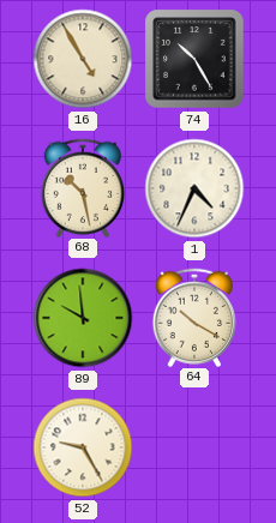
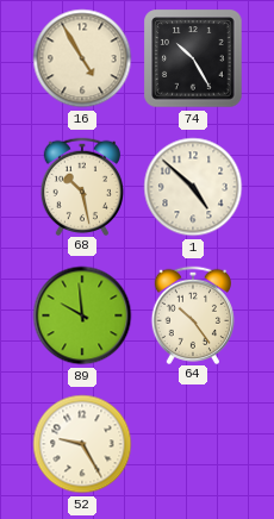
1: 4:34 -> 4:52
64: 10:20 -> 10:24
